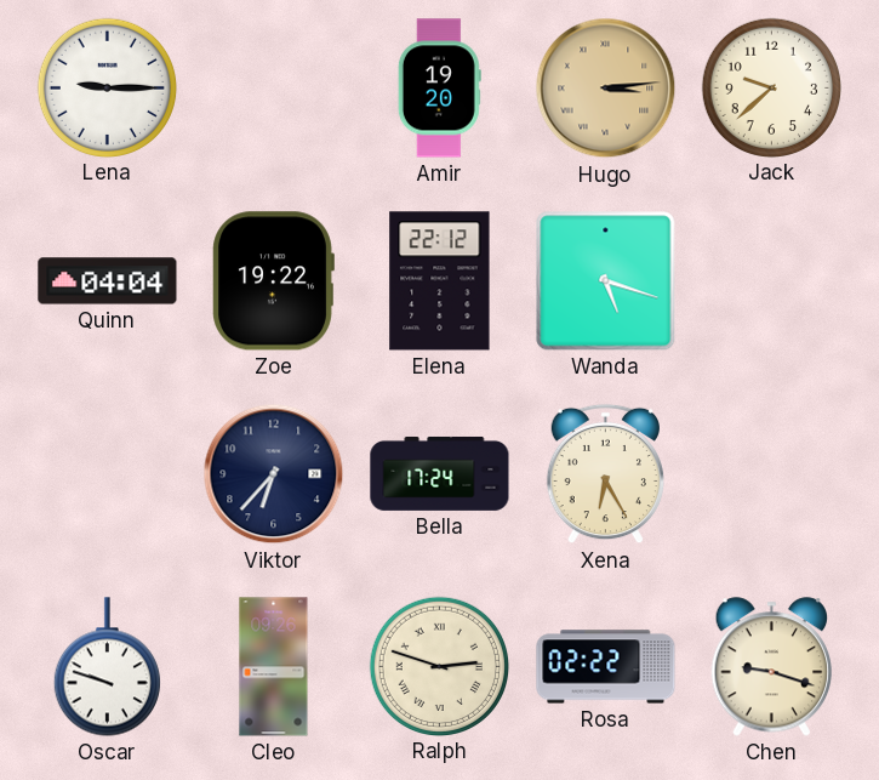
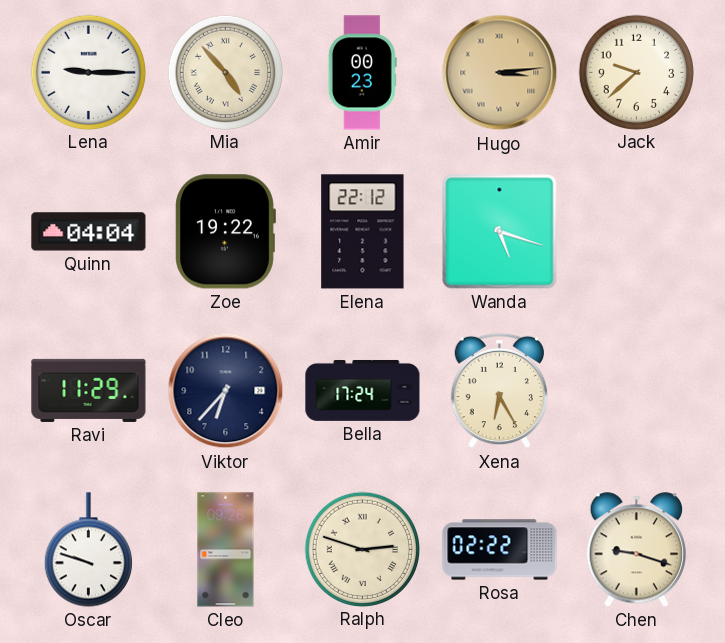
Mia: none -> 4:53
Amir: 19:20 -> 00:23
Ravi: none -> 11:29
